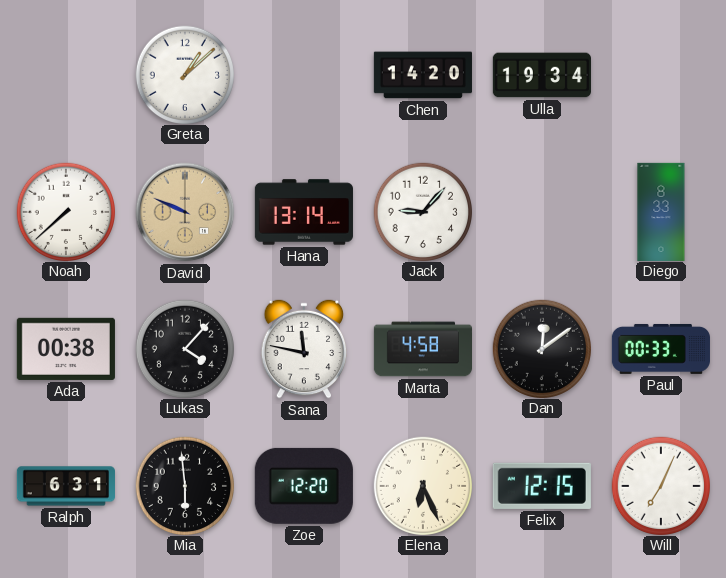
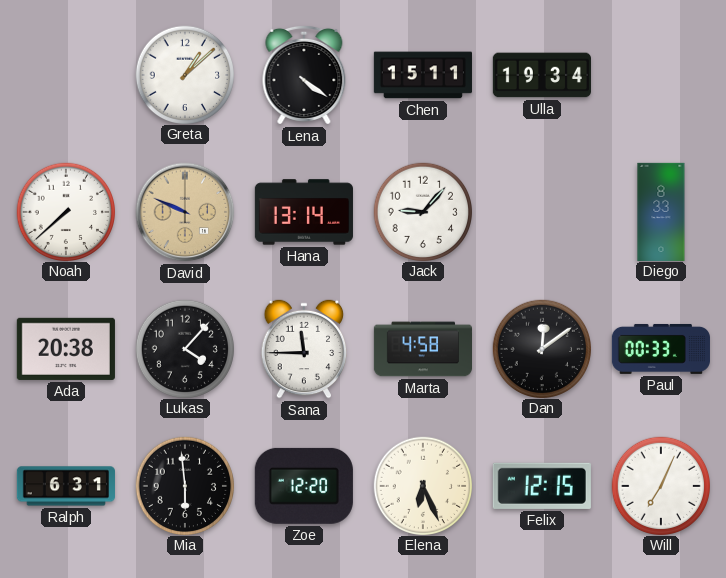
Lena: none -> 4:21
Chen: 14:20 -> 15:11
Ada: 00:38 -> 20:38
Sana: 11:47 -> 11:45
